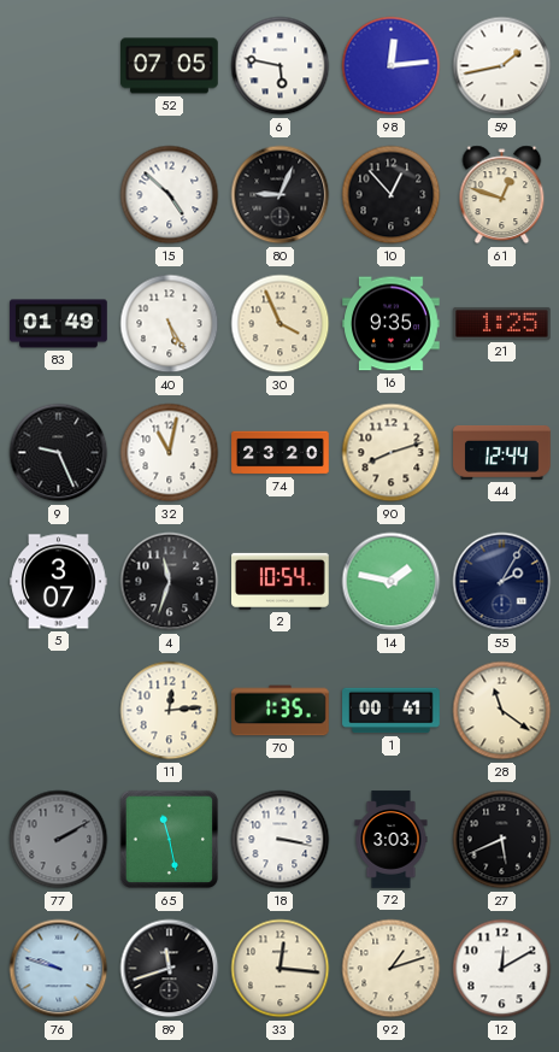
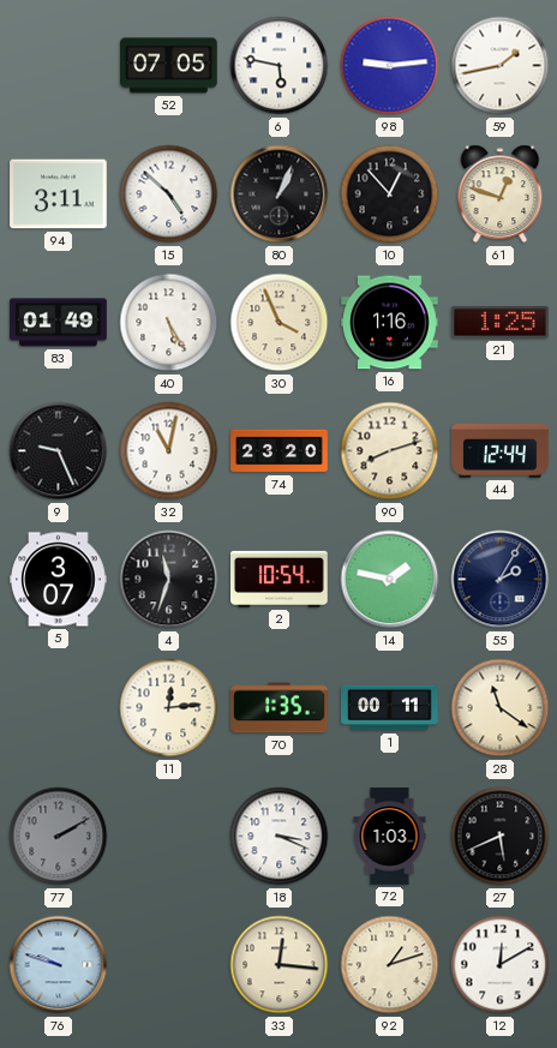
98: 12:14 -> 9:14
94: none -> 3:11
80: 9:04 -> 1:04
16: 9:35 -> 1:16
1: 00:41 -> 00:11
65: 11:28 -> none
18: 3:17 -> 3:19
72: 3:03 -> 1:03
89: 11:42 -> none
